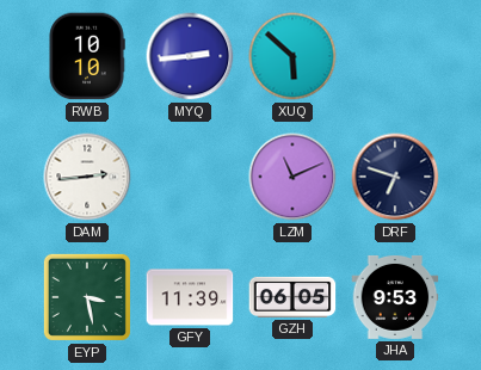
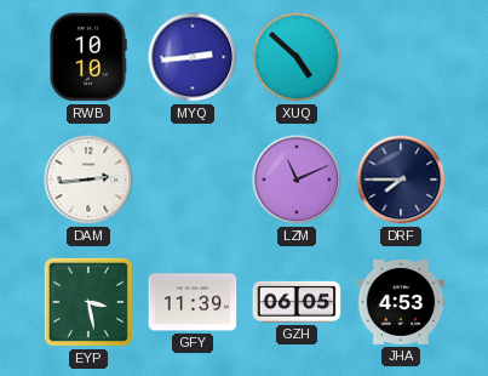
XUQ: 5:52 -> 4:52
DRF: 6:48 -> 7:45
JHA: 9:53 -> 4:53
